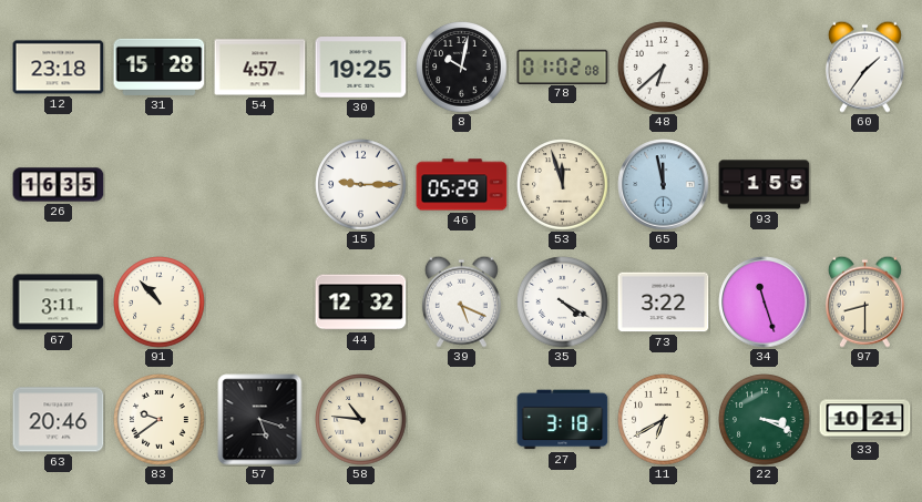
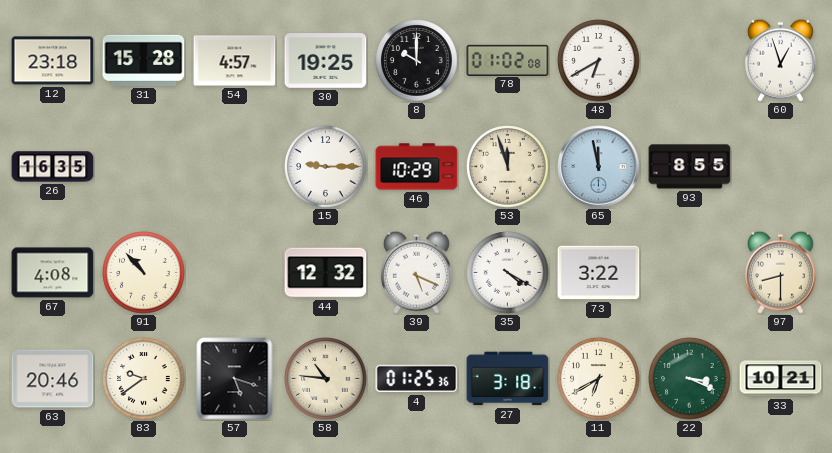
8: 10:02 -> 10:00
48: 6:38 -> 6:40
60: 1:36 -> 12:57
46: 05:29 -> 10:29
93: 1:55 -> 8:55
67: 3:11 -> 4:08
34: 11:27 -> none
4: none -> 01:25
